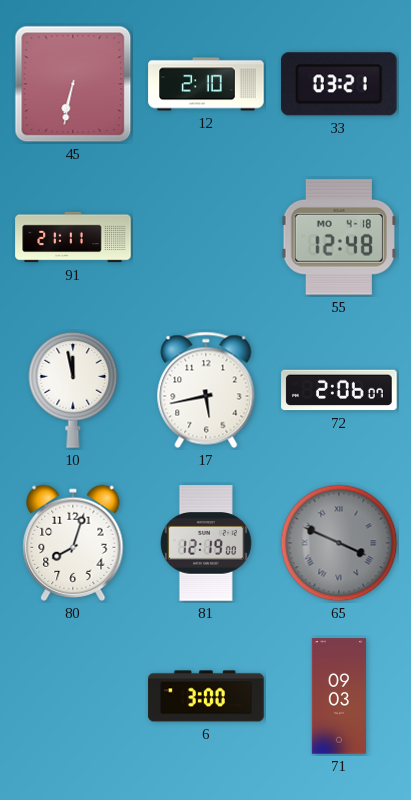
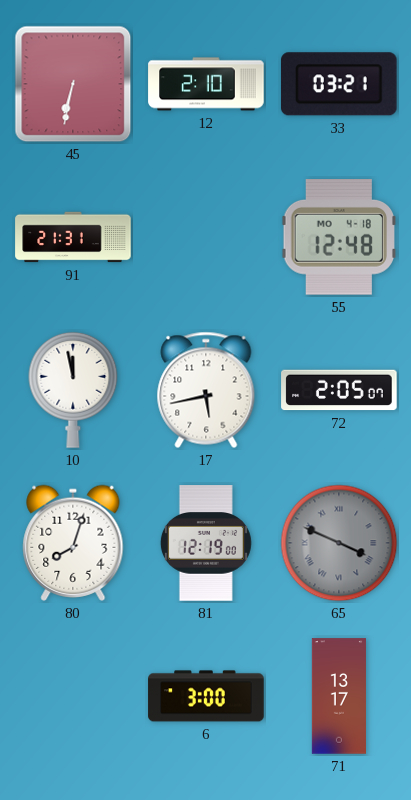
91: 21:11 -> 21:31
72: 2:06 -> 2:05
71: 09:03 -> 13:17
